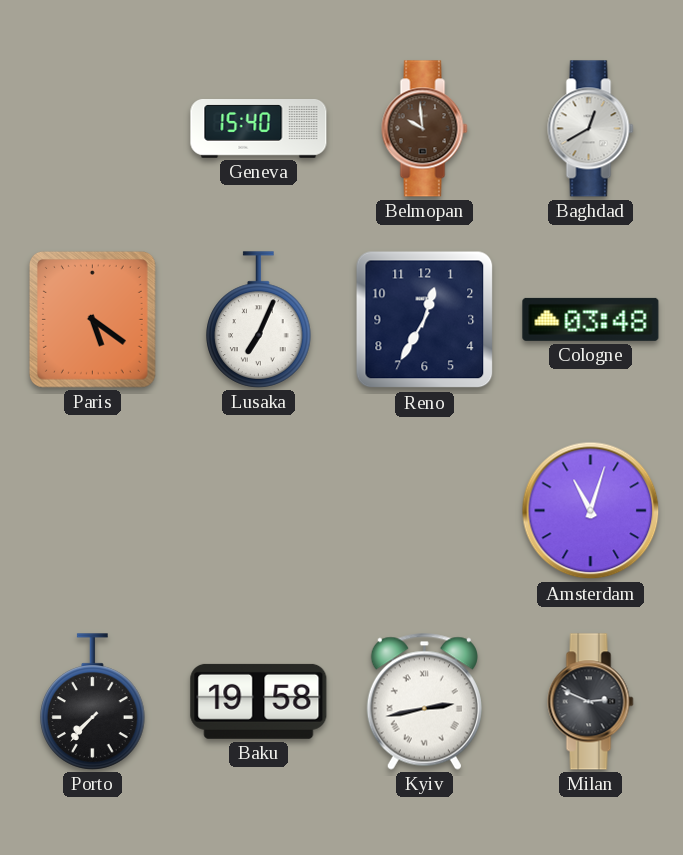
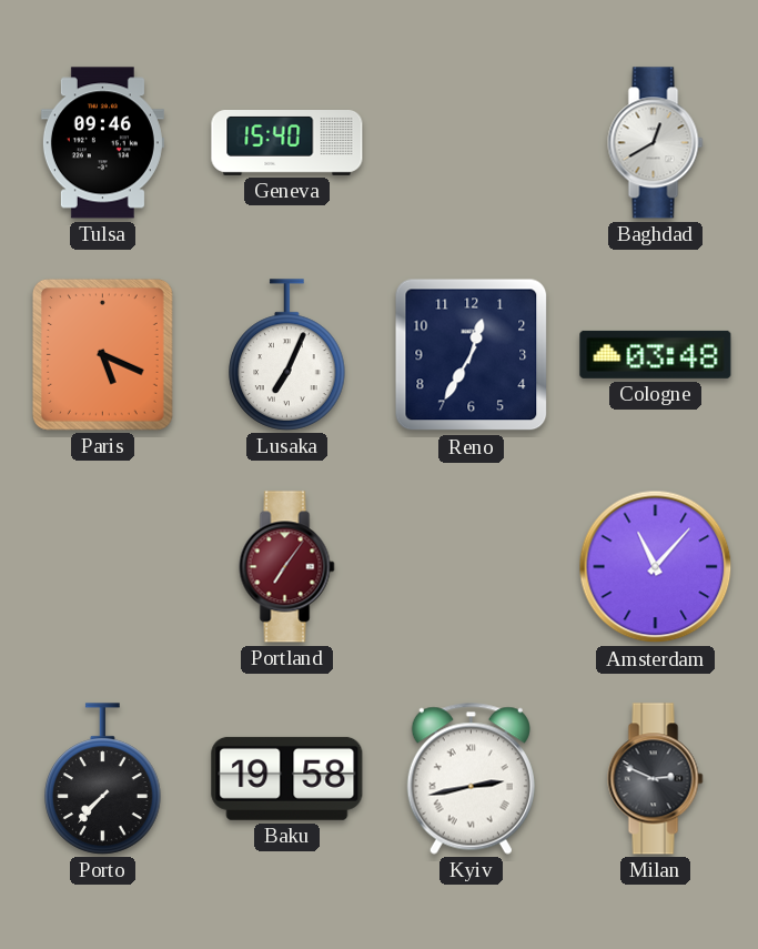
Tulsa: none -> 09:46
Belmopan: 9:59 -> none
Paris: 5:21 -> 5:19
Portland: none -> 7:06
Amsterdam: 11:03 -> 11:07
